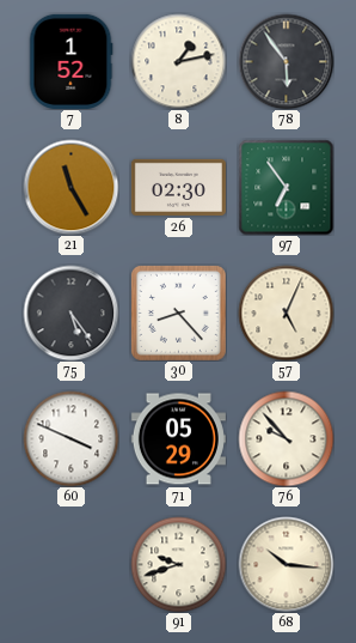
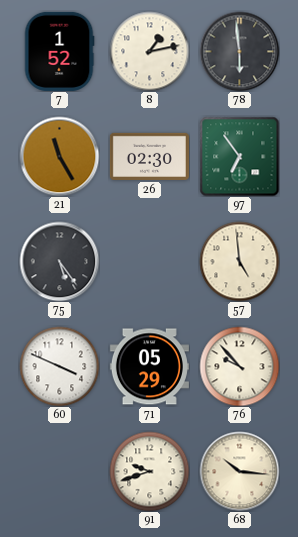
78: 5:54 -> 5:59
30: 8:23 -> none
57: 5:04 -> 4:59
